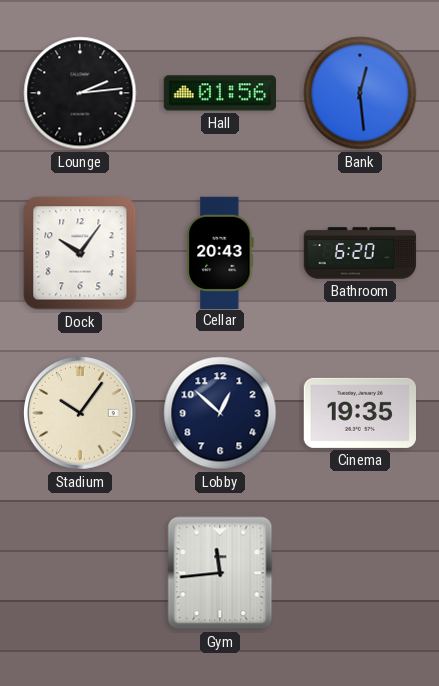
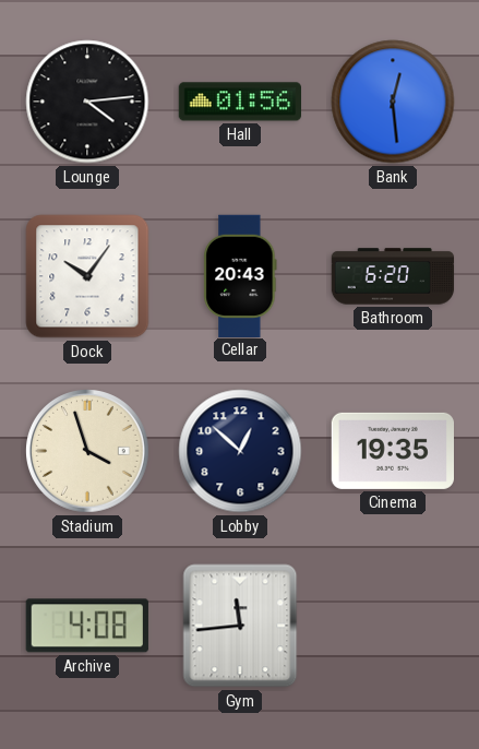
Lounge: 2:14 -> 4:14
Stadium: 10:06 -> 3:57
Archive: none -> 4:08
